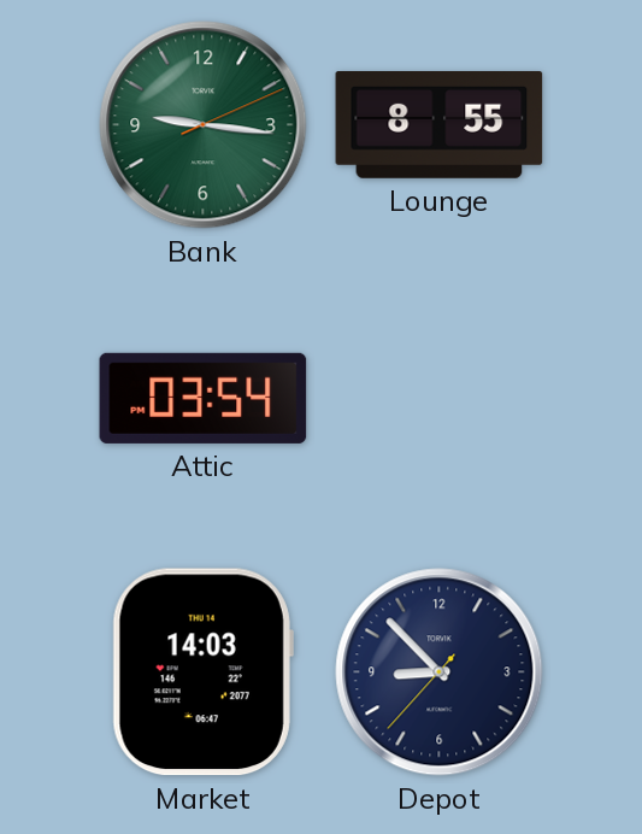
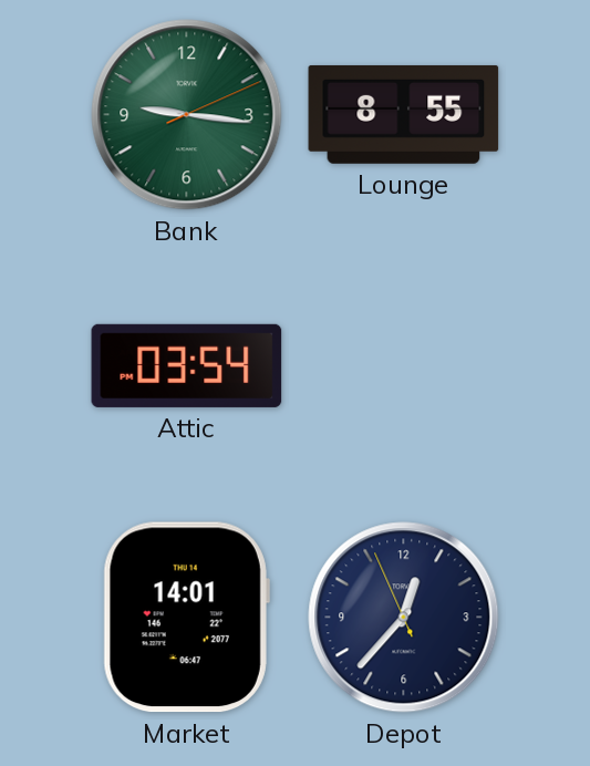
Market: 14:03 -> 14:01
Depot: 8:52 -> 12:36
